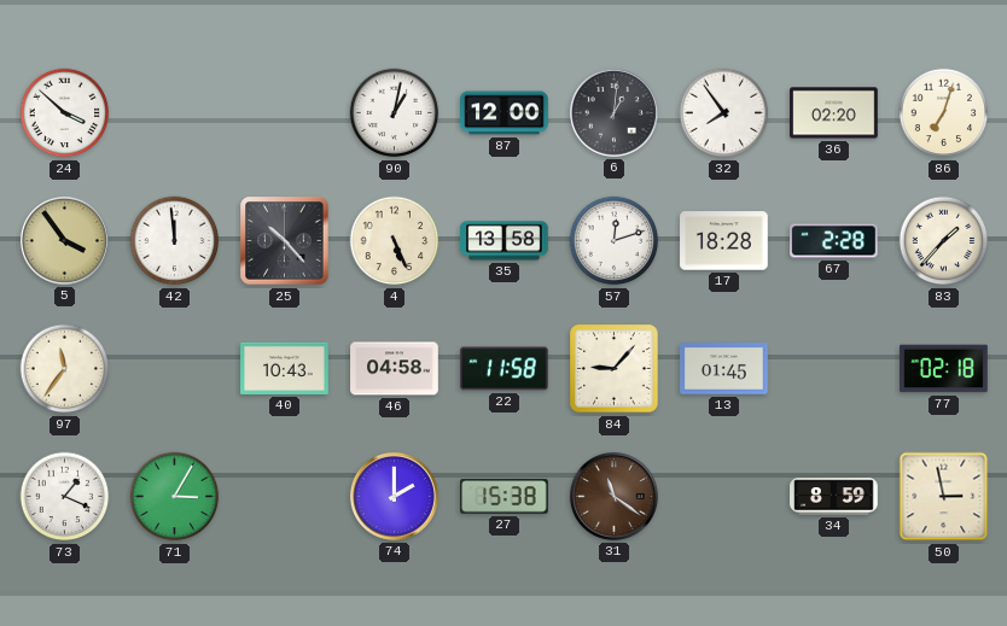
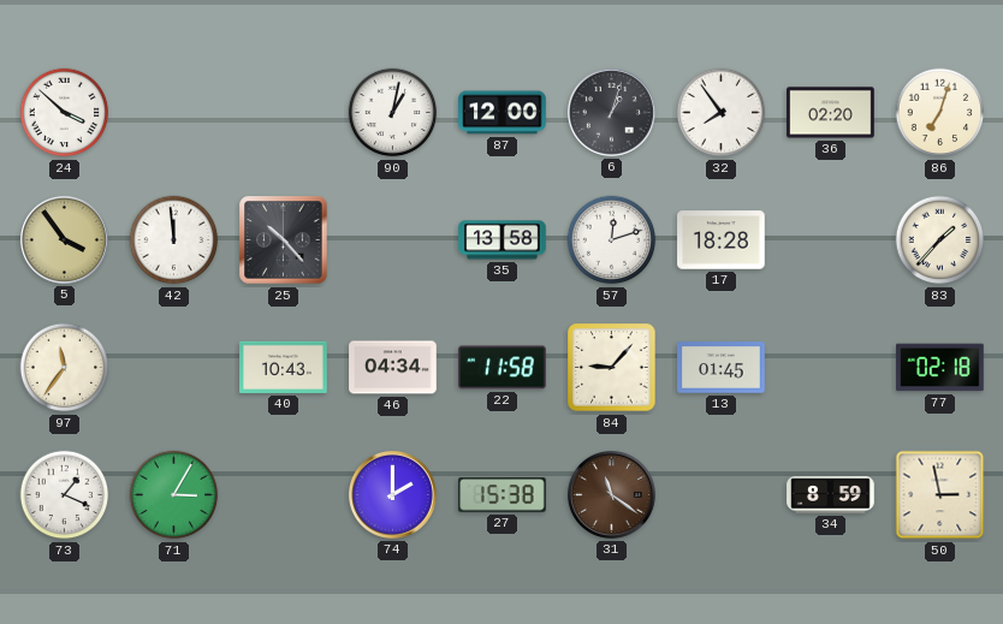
6: 1:01 -> 1:03
4: 5:26 -> none
67: 2:28 -> none
46: 04:58 -> 04:34
